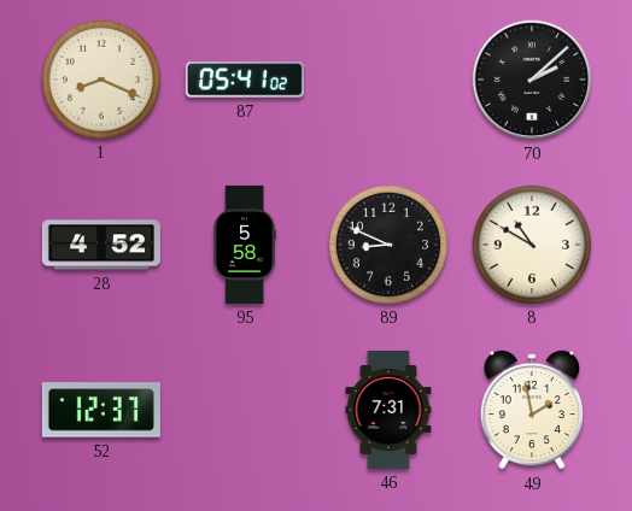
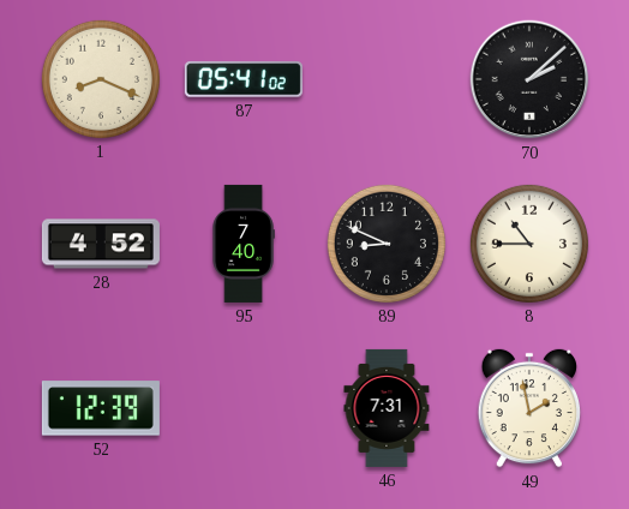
95: 5:58 -> 7:40
8: 10:50 -> 10:45
52: 12:37 -> 12:39
